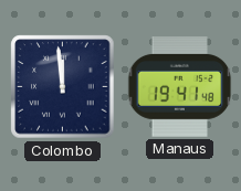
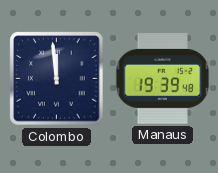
Manaus: 19:41 -> 19:39
